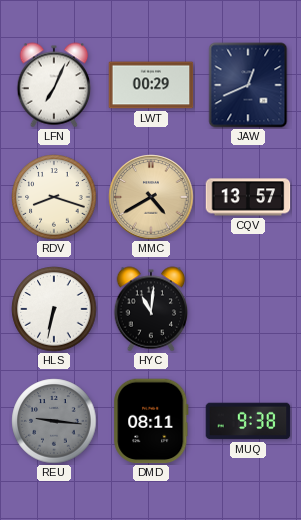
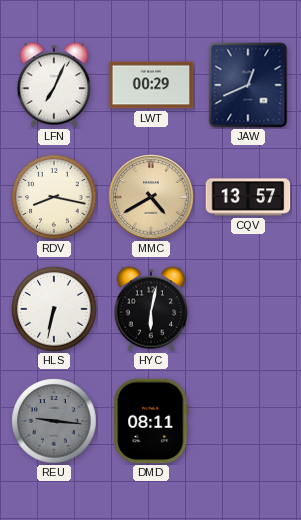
RDV: 8:18 -> 8:17
HYC: 11:01 -> 6:02
MUQ: 9:38 -> none
